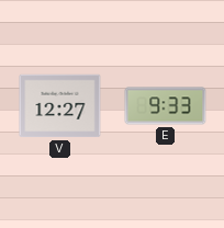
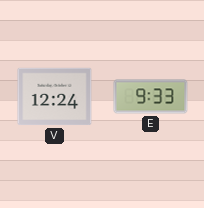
V: 12:27 -> 12:24
